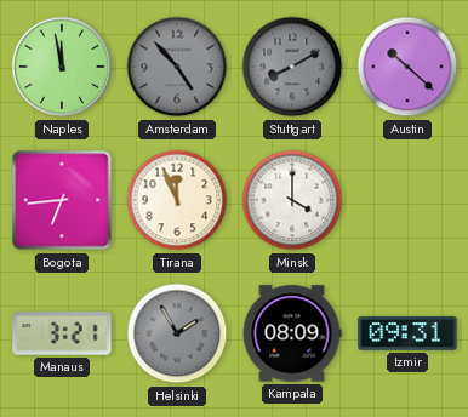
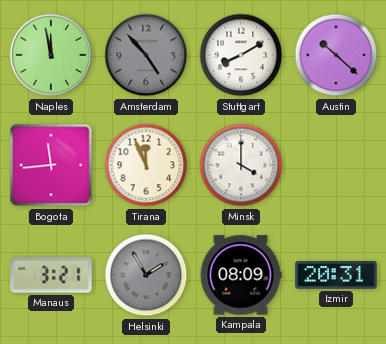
Stuttgart dial: grey -> white
Bogota: 6:44 -> 11:44
Izmir: 09:31 -> 20:31
